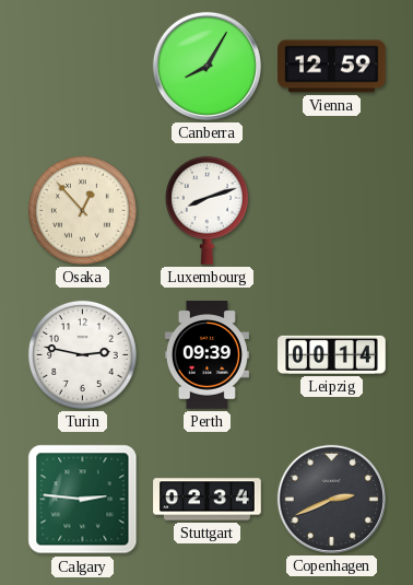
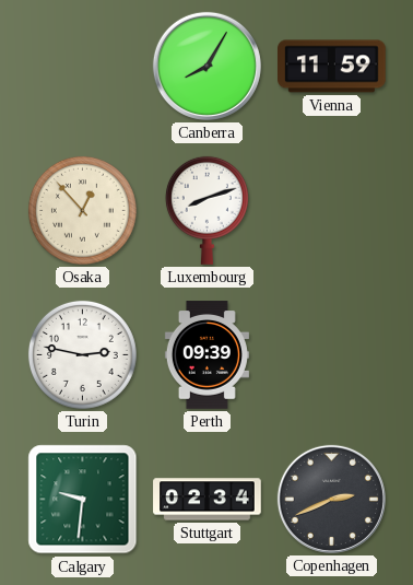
Vienna: 12:59 -> 11:59
Leipzig: 00:14 -> none
Calgary: 2:46 -> 9:31
